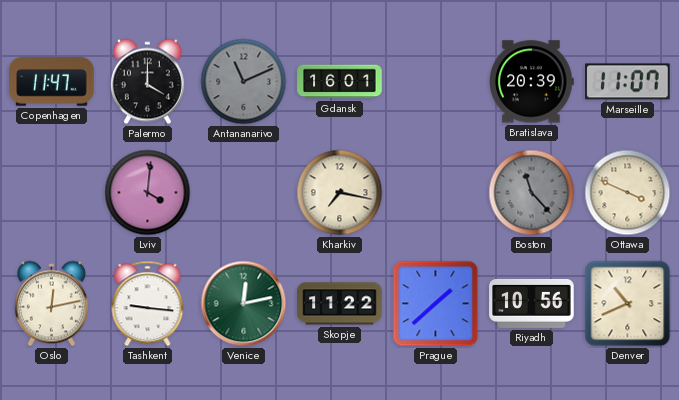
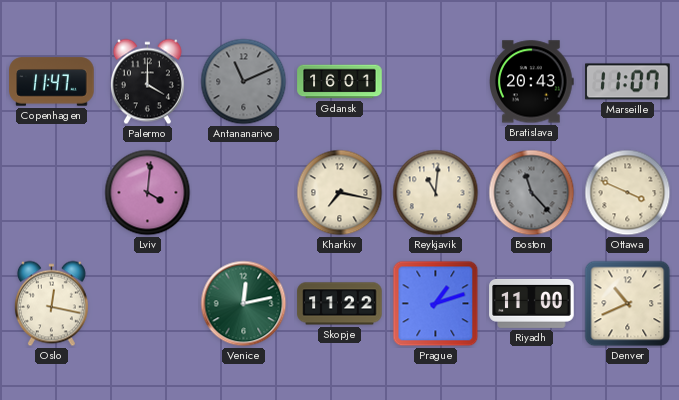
Bratislava: 20:39 -> 20:43
Reykjavik: none -> 11:01
Oslo: 12:13 -> 12:17
Tashkent: 9:16 -> none
Prague: 1:38 -> 1:12
Riyadh: 10:56 -> 11:00
